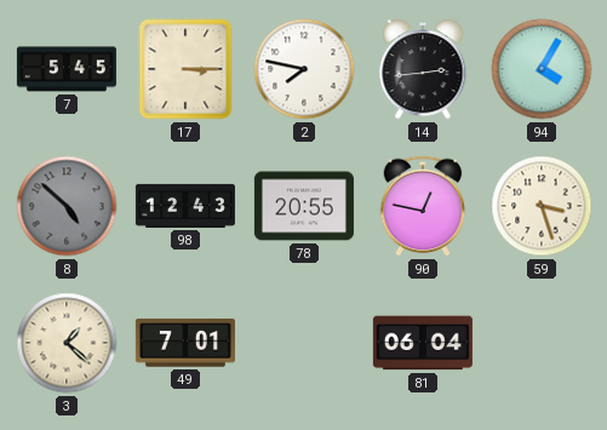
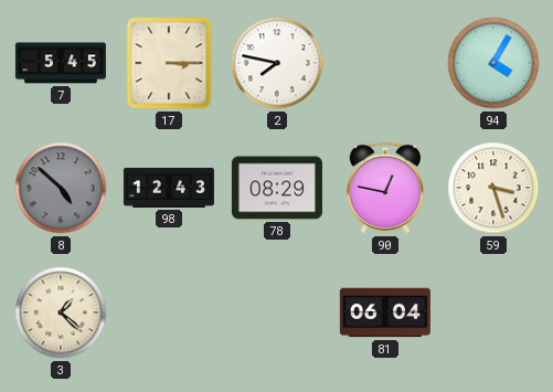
14: 2:44 -> none
78: 20:55 -> 08:29
49: 7:01 -> none
